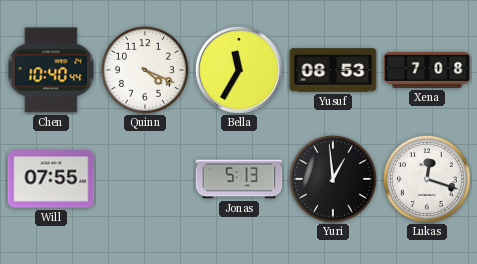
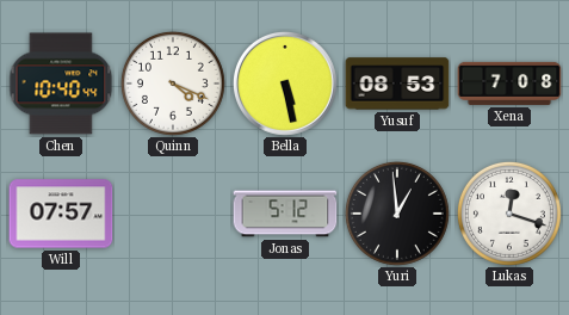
Bella: 11:35 -> 5:28
Will: 07:55 -> 07:57
Jonas: 5:13 -> 5:12
